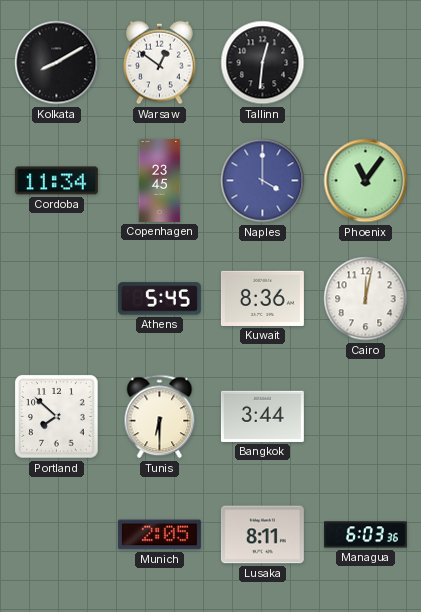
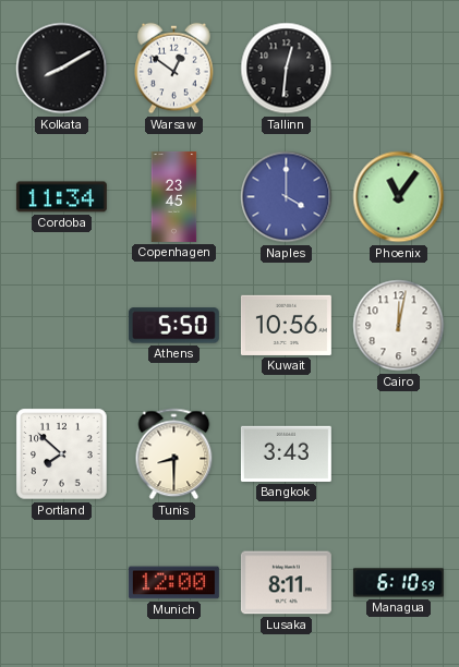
Athens: 5:45 -> 5:50
Kuwait: 8:36 -> 10:56
Tunis: 6:30 -> 8:30
Bangkok: 3:44 -> 3:43
Munich: 2:05 -> 12:00
Managua: 6:03 -> 6:10
